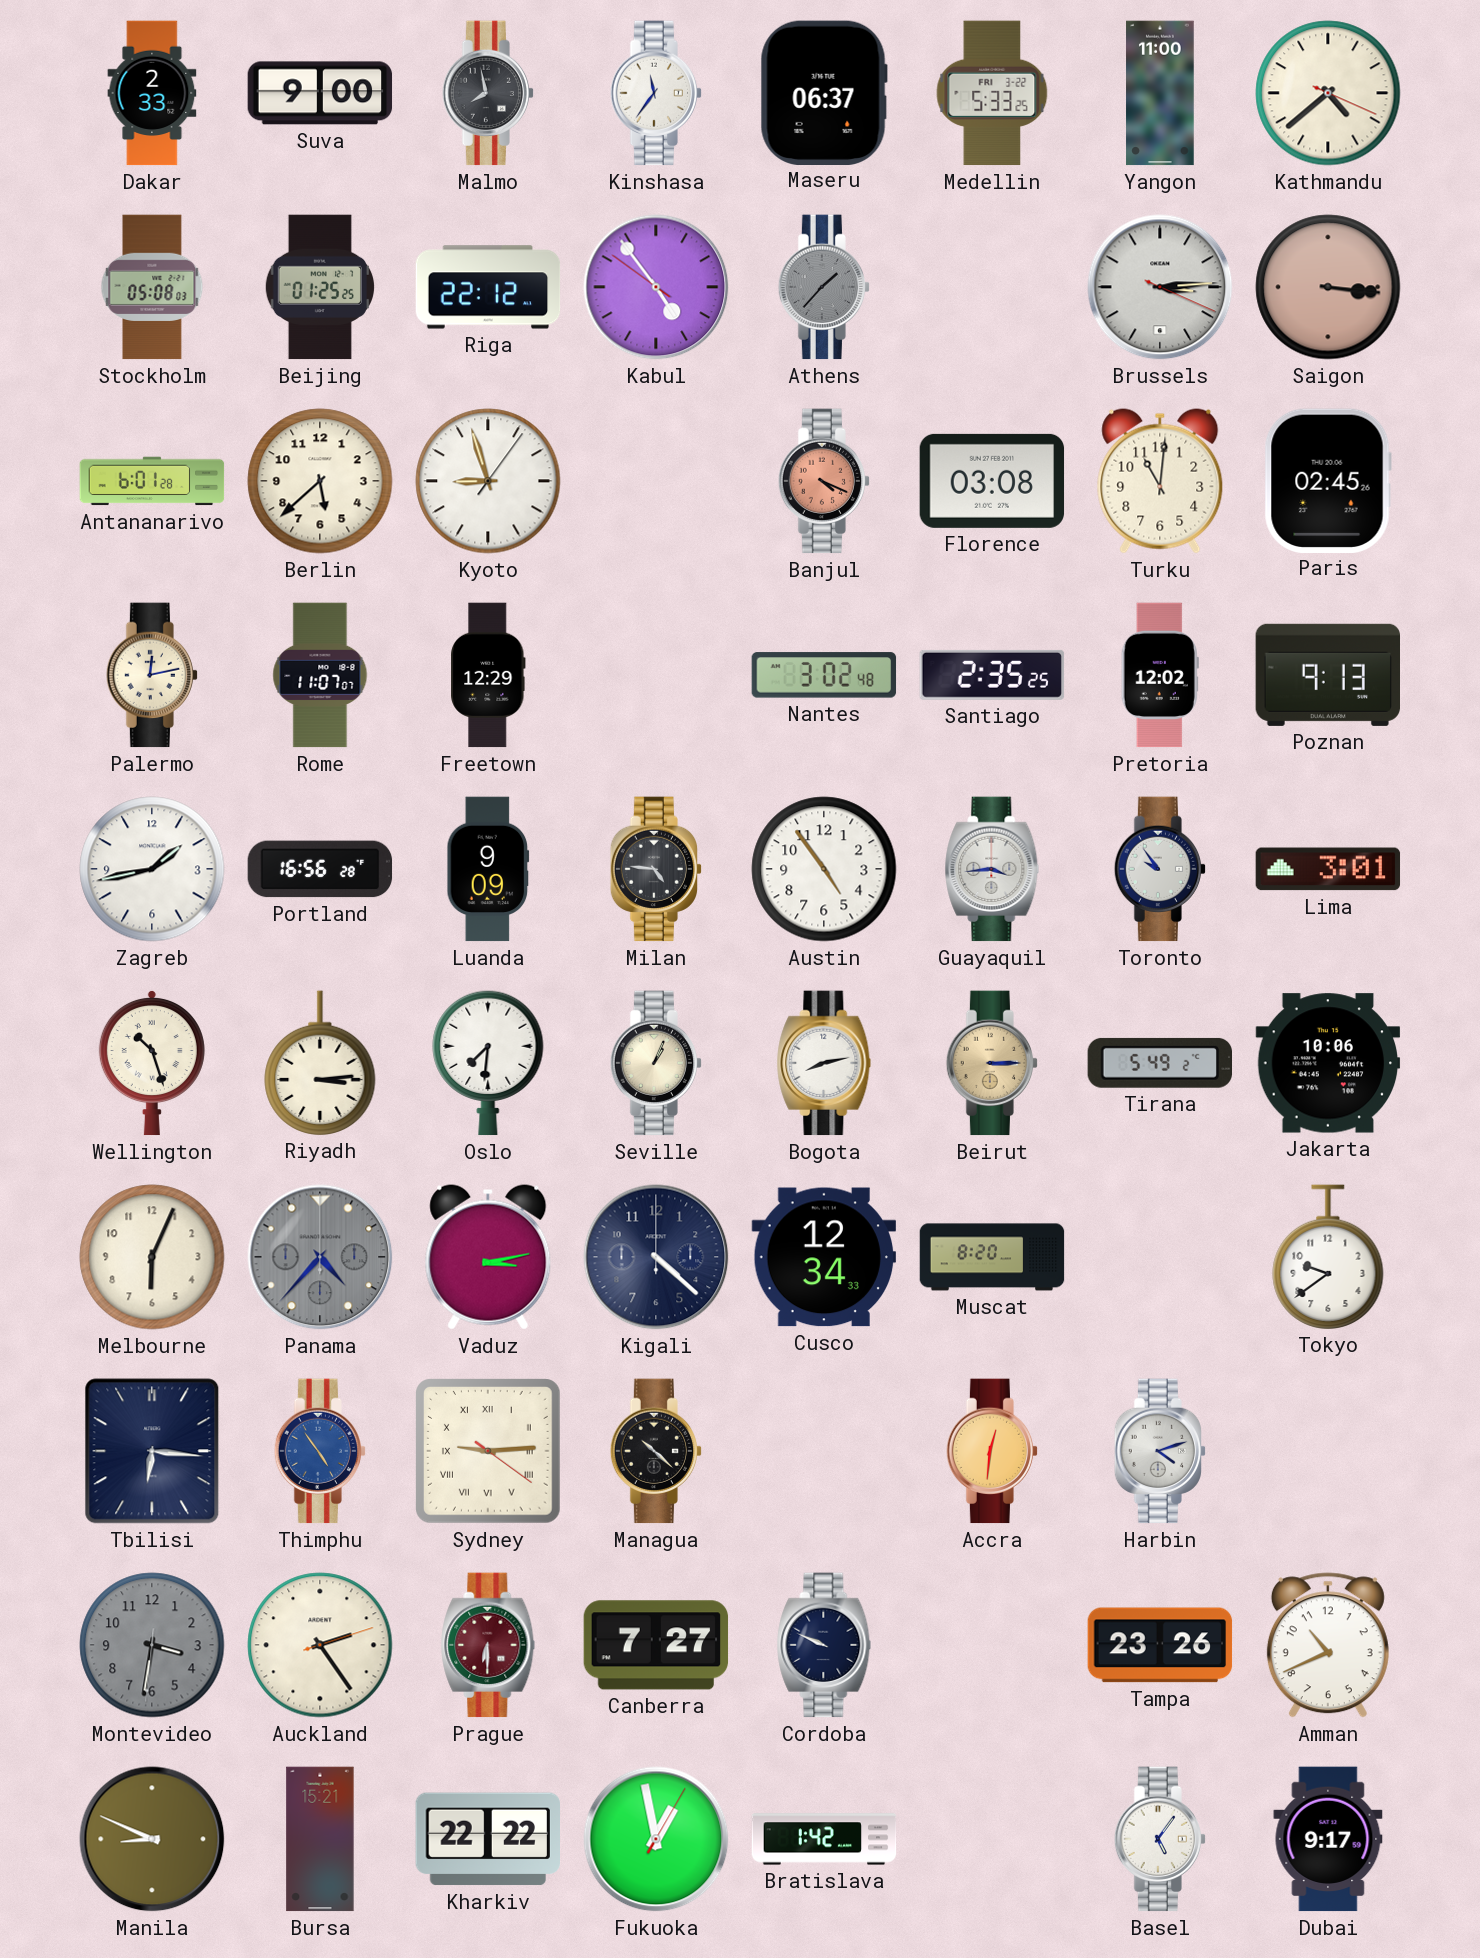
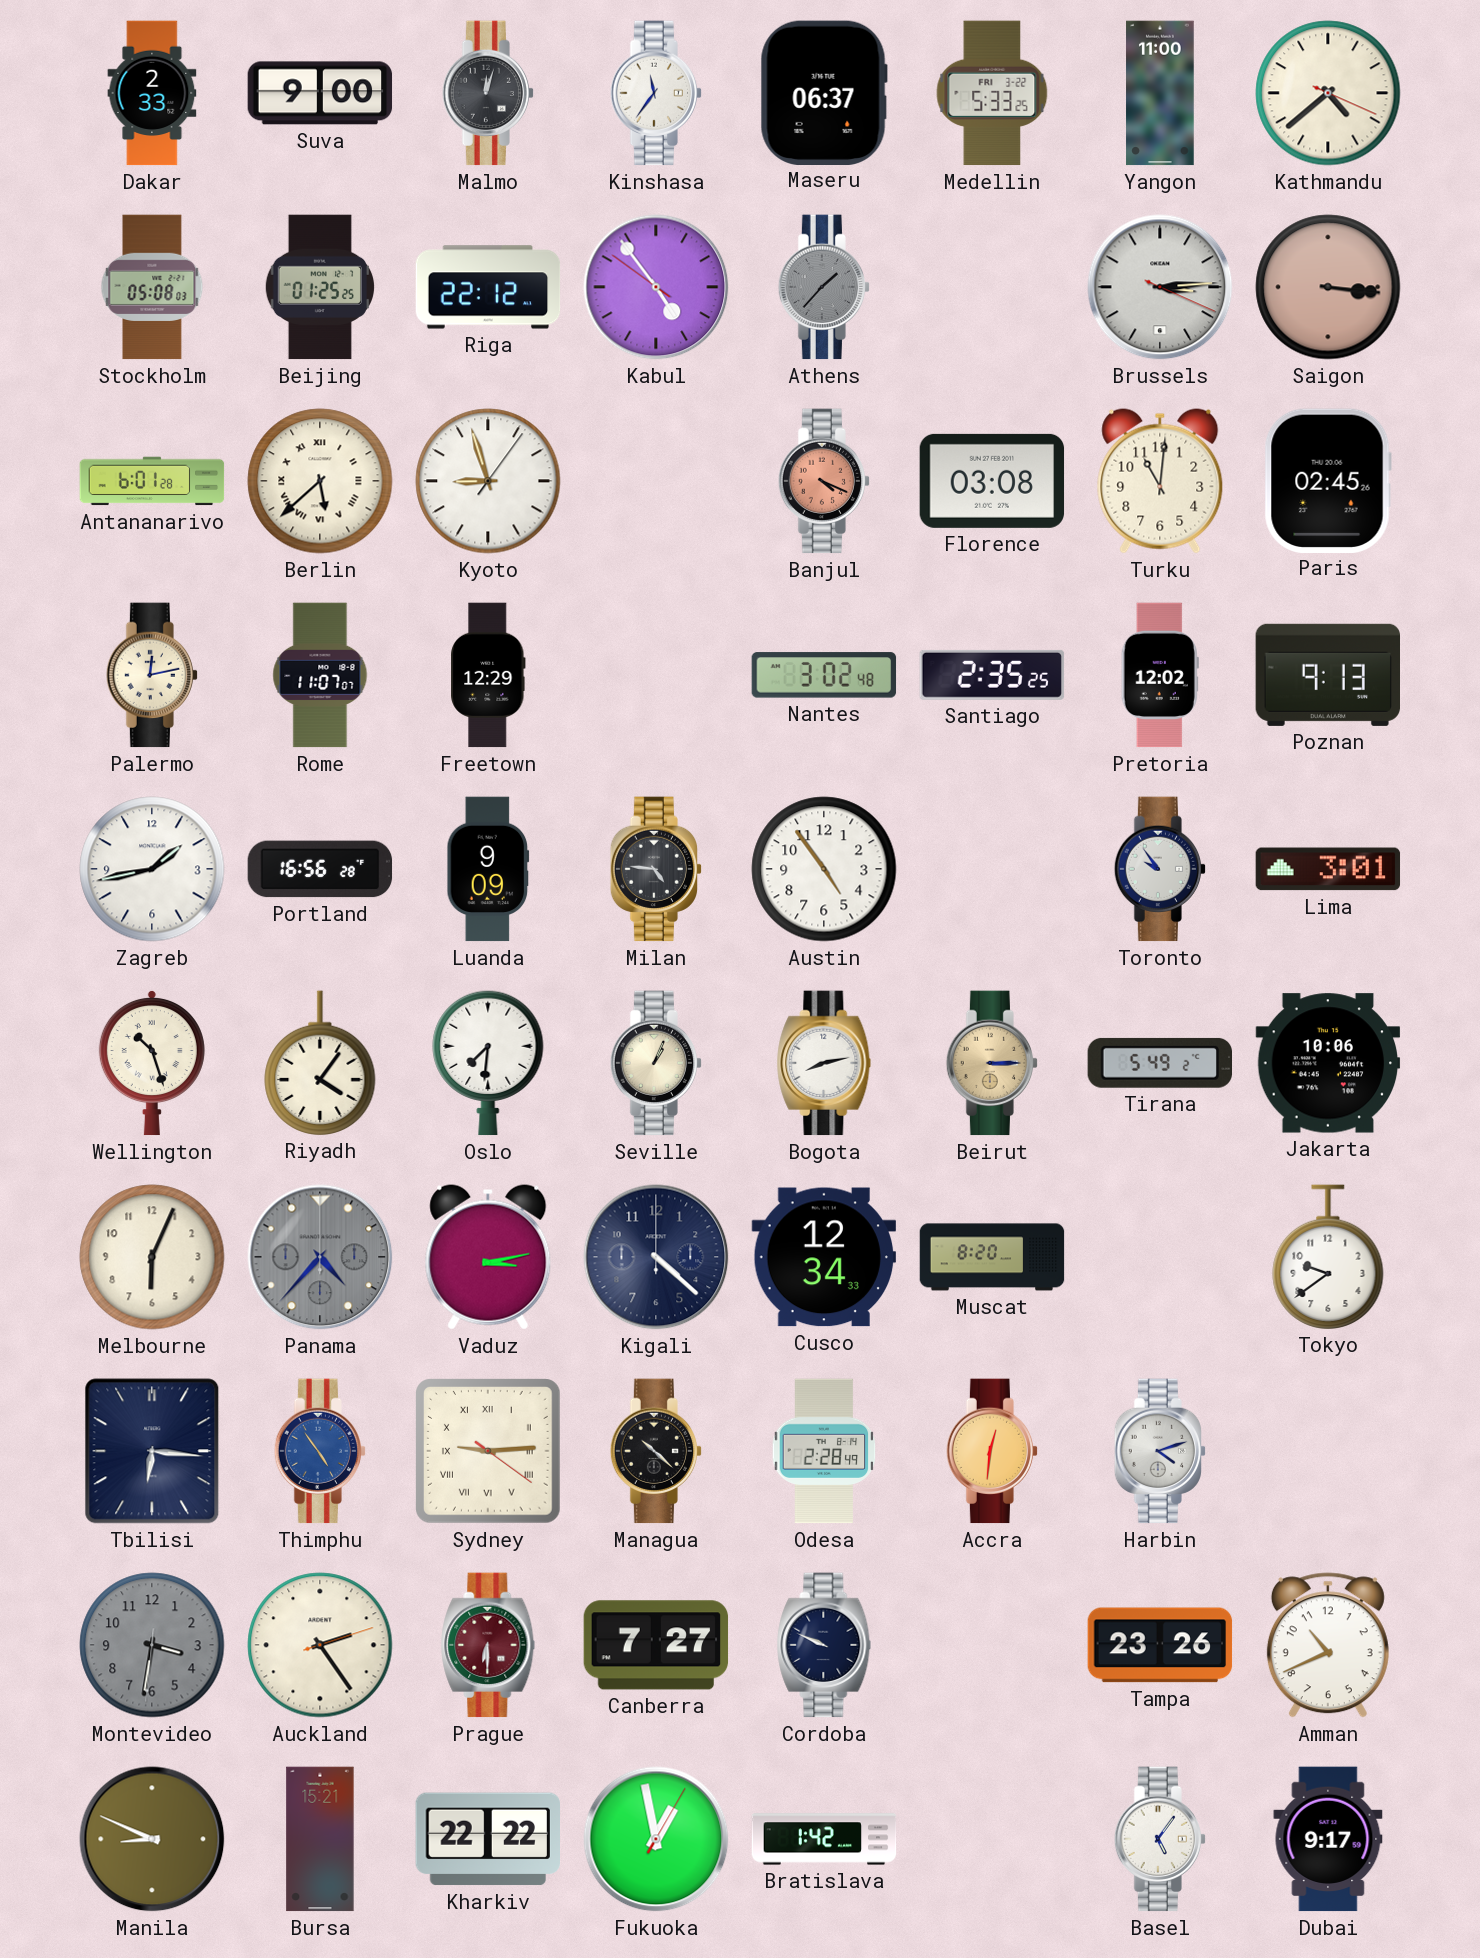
Malmo: 7:58 -> 12:03
Berlin numerals: Arabic -> Roman
Guayaquil: 3:44 -> none
Riyadh: 3:14 -> 4:06
Odesa: none -> 2:28
